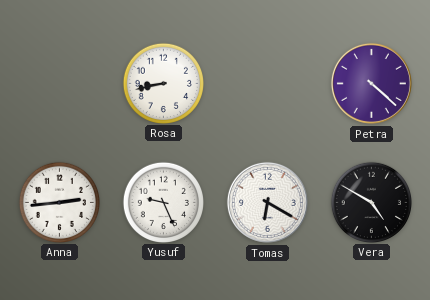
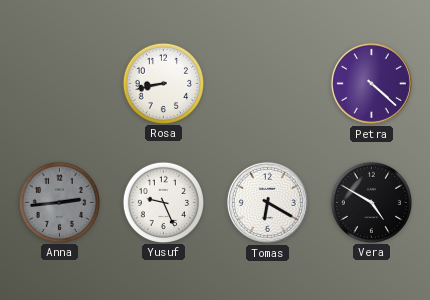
Anna dial: white -> grey
